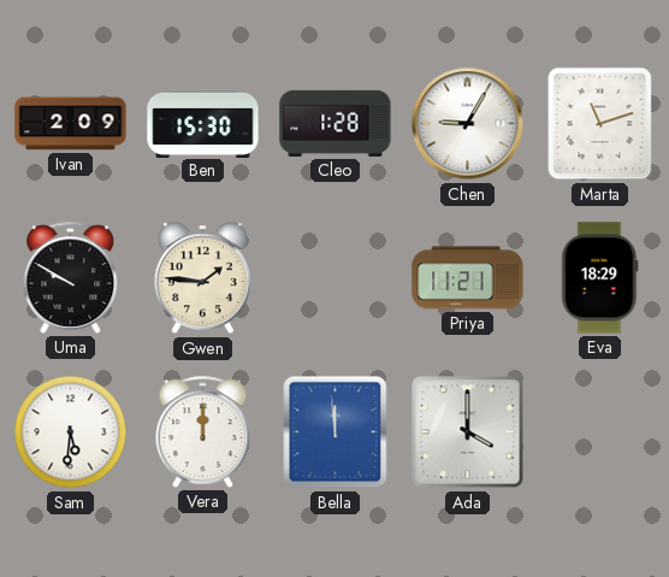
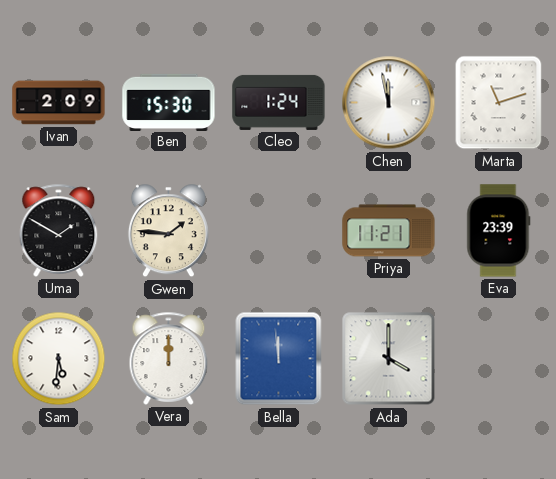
Cleo: 1:28 -> 1:24
Chen: 9:05 -> 11:58
Uma: 9:50 -> 1:50
Eva: 18:29 -> 23:39
